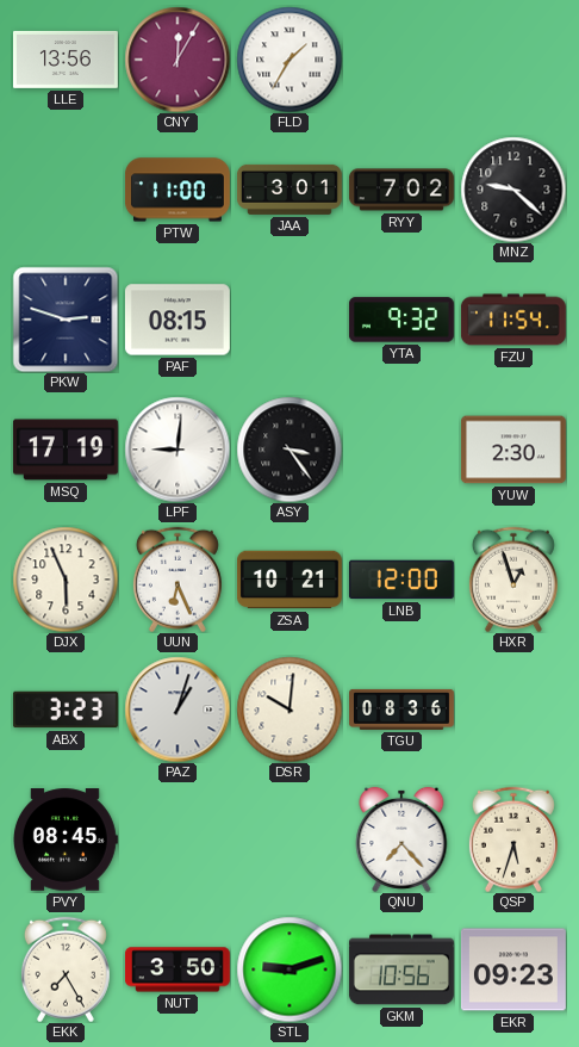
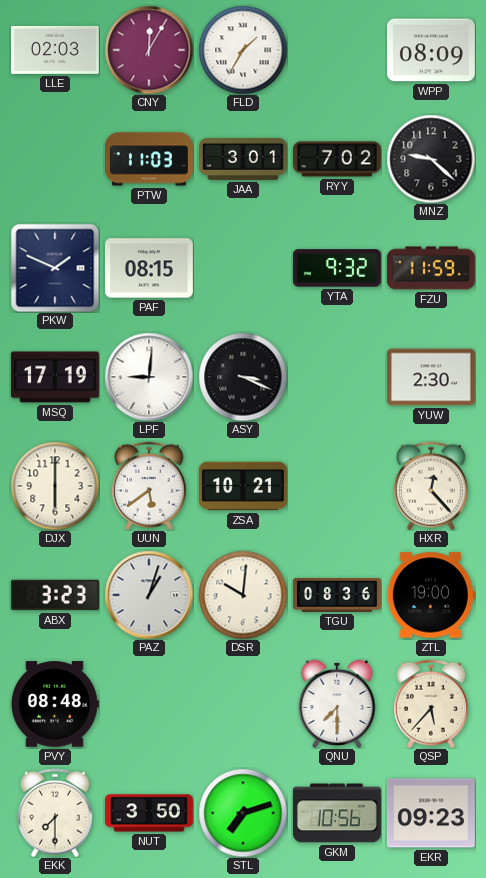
LLE: 13:56 -> 02:03
WPP: none -> 08:09
PTW: 11:00 -> 11:03
PKW: 2:48 -> 1:49
FZU: 11:54 -> 11:59
ASY: 3:24 -> 3:19
DJX: 5:56 -> 6:00
UUN: 6:26 -> 5:39
LNB: 12:00 -> none
HXR: 12:57 -> 12:23
ZTL: none -> 19:00
PVY: 08:45 -> 08:48
QNU: 7:23 -> 7:30
QSP: 5:33 -> 5:37
EKK: 7:25 -> 7:30
STL: 9:12 -> 7:12
